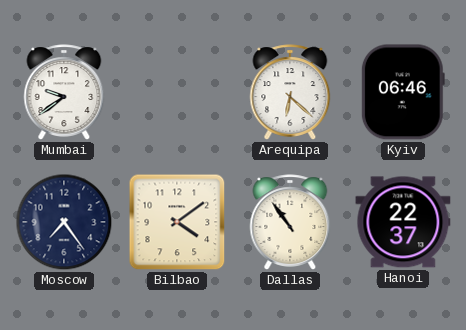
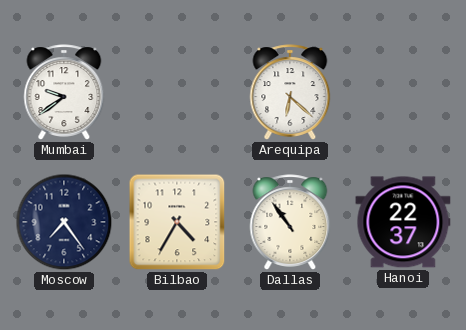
Kyiv: 06:46 -> none
Bilbao: 4:09 -> 4:35
